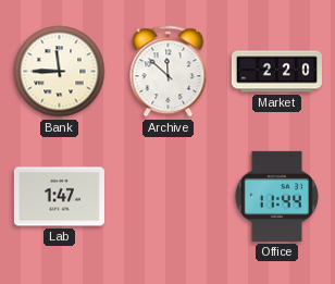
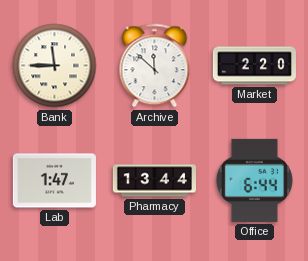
Pharmacy: none -> 13:44
Office: 11:44 -> 6:44
